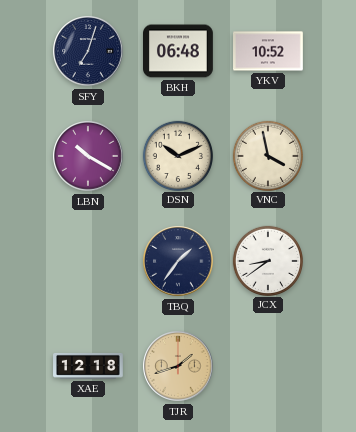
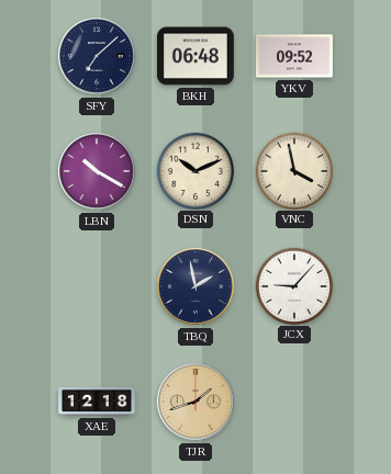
SFY: 7:03 -> 7:08
YKV: 10:52 -> 09:52
TBQ: 1:36 -> 1:58
JCX: 8:39 -> 9:07
